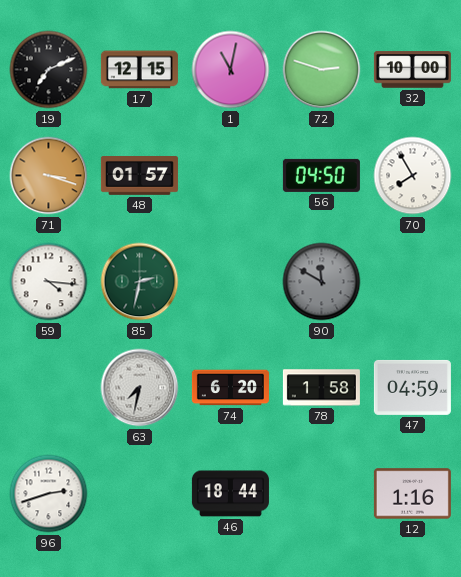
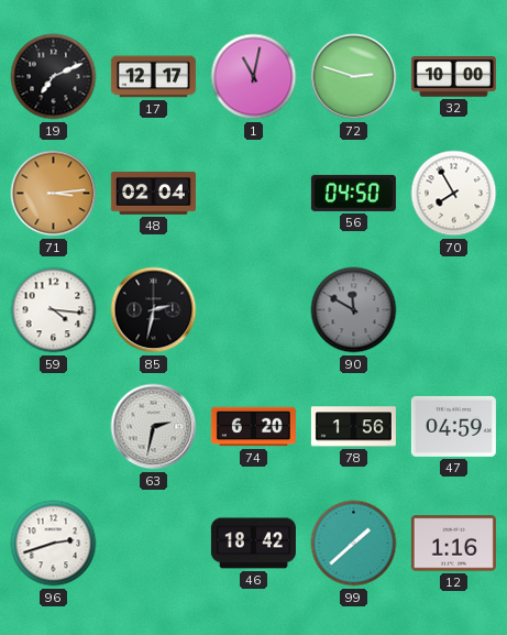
17: 12:15 -> 12:17
71: 3:18 -> 3:14
48: 01:57 -> 02:04
85 dial: green -> black
63: 7:32 -> 2:32
78: 1:58 -> 1:56
46: 18:44 -> 18:42
99: none -> 1:38
